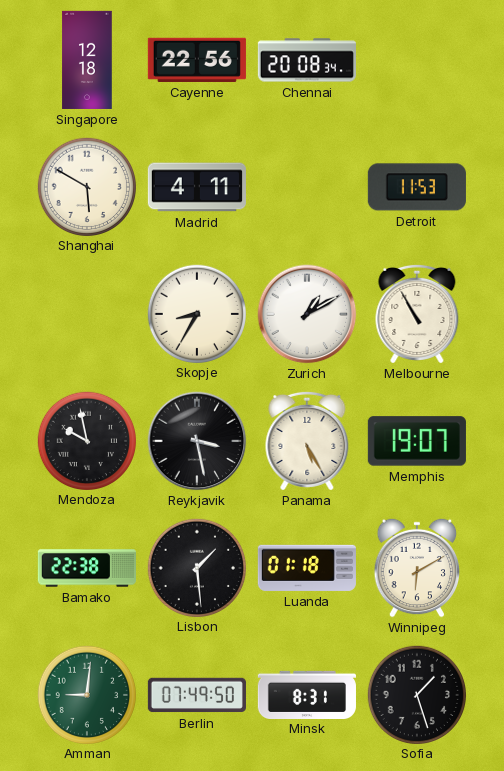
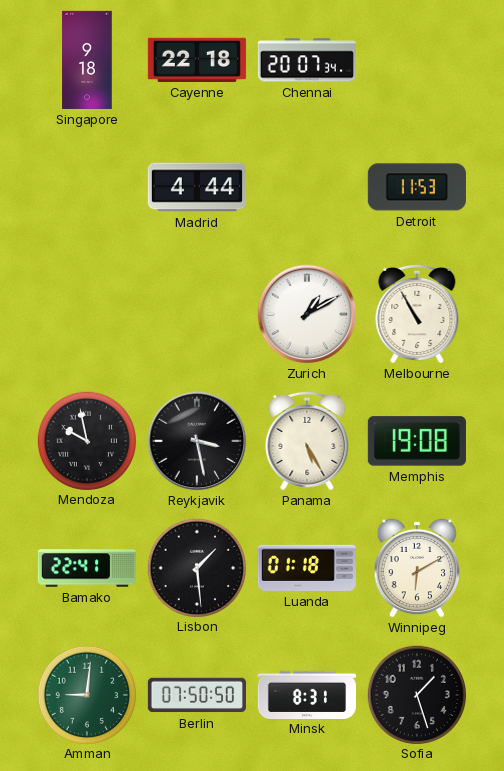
Singapore: 12:18 -> 9:18
Cayenne: 22:56 -> 22:18
Chennai: 20:08 -> 20:07
Shanghai: 5:50 -> none
Madrid: 4:11 -> 4:44
Skopje: 8:35 -> none
Memphis: 19:07 -> 19:08
Bamako: 22:38 -> 22:41
Berlin: 07:49 -> 07:50
